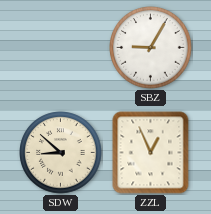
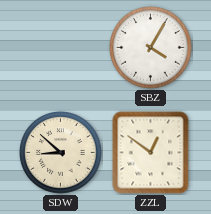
SBZ: 9:05 -> 4:05
ZZL: 12:56 -> 12:51
